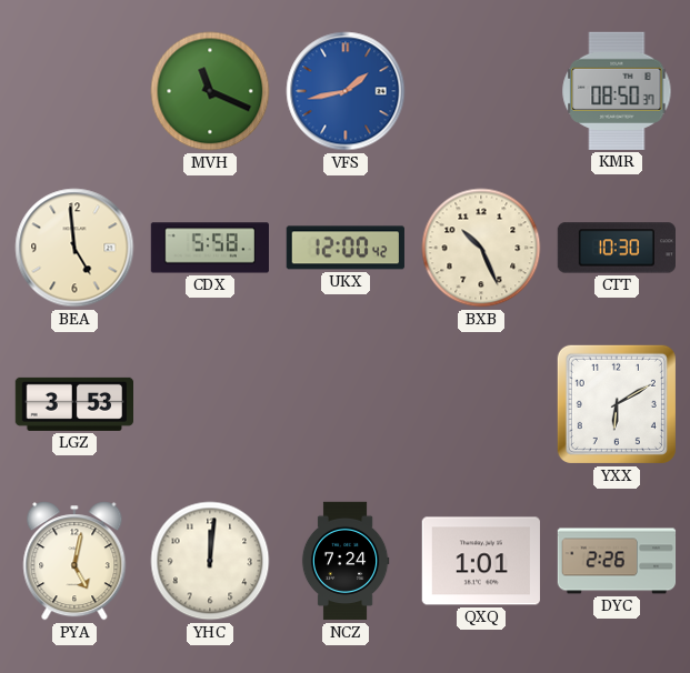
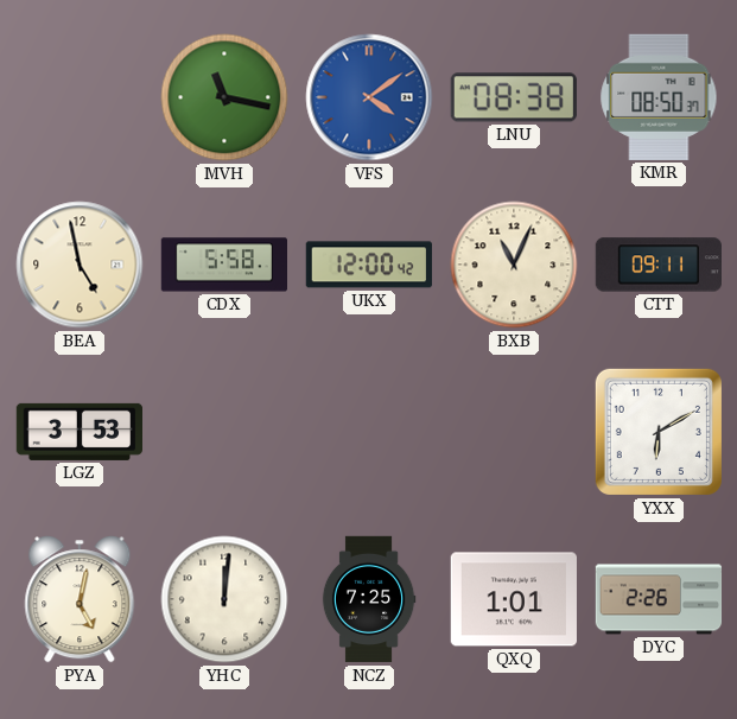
MVH: 11:19 -> 11:17
VFS: 1:43 -> 4:09
LNU: none -> 08:38
BEA: 4:59 -> 4:58
BXB: 10:26 -> 11:04
CTT: 10:30 -> 09:11
NCZ: 7:24 -> 7:25
